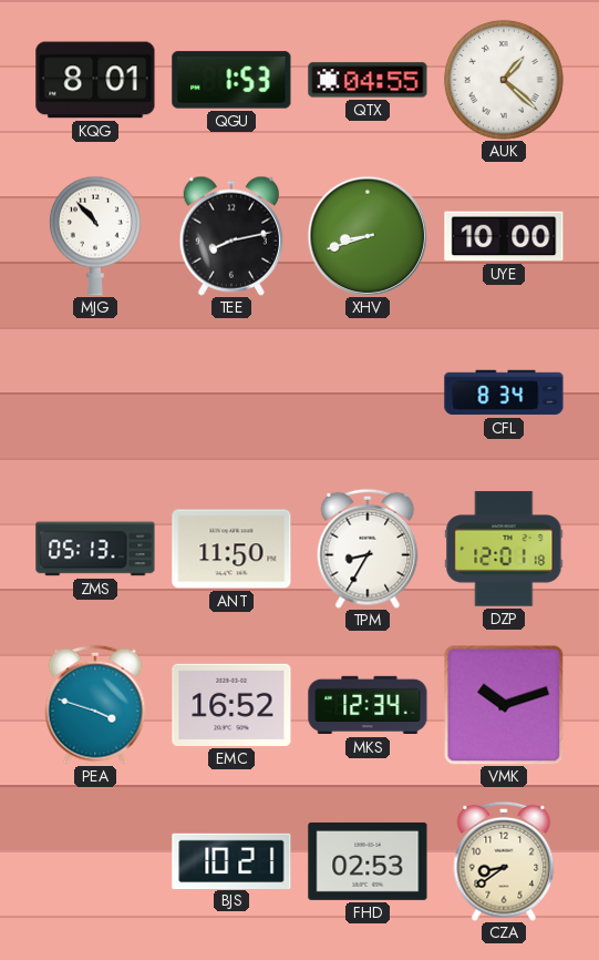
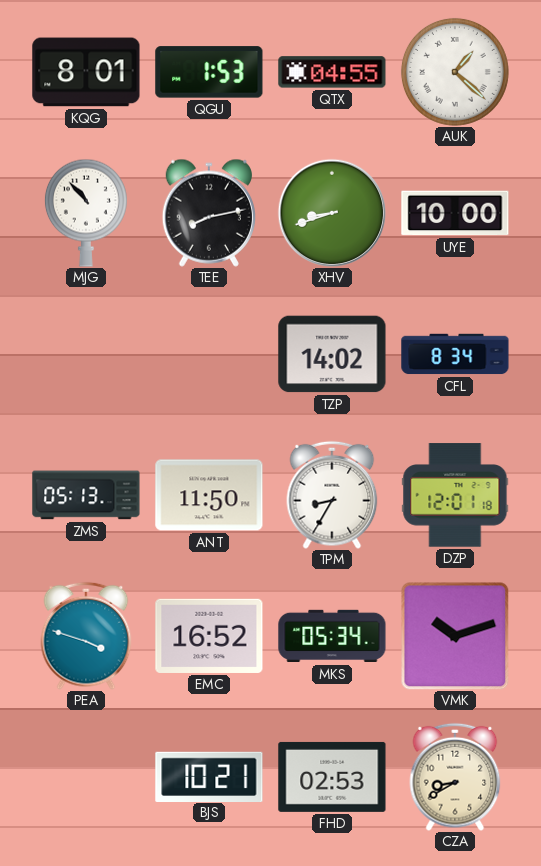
TZP: none -> 14:02
MKS: 12:34 -> 05:34
CZA: 8:39 -> 8:40
